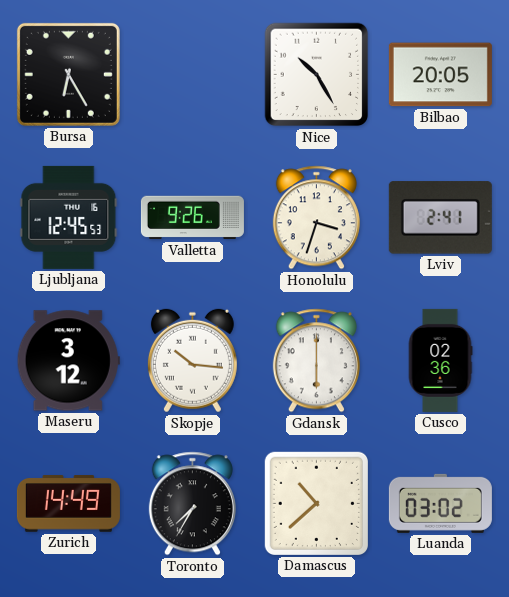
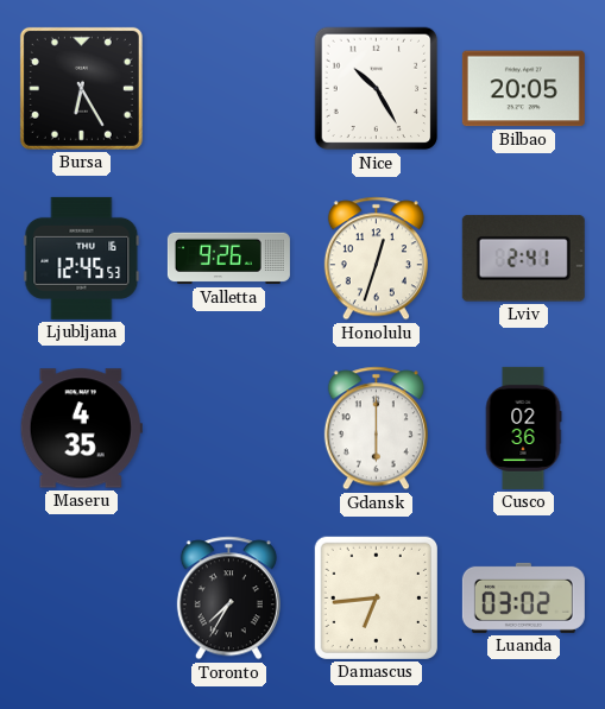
Honolulu: 3:33 -> 12:33
Maseru: 3:12 -> 4:35
Skopje: 10:16 -> none
Zurich: 14:49 -> none
Damascus: 10:38 -> 6:44
